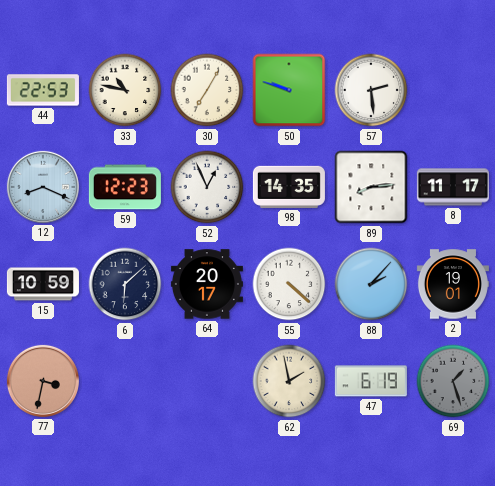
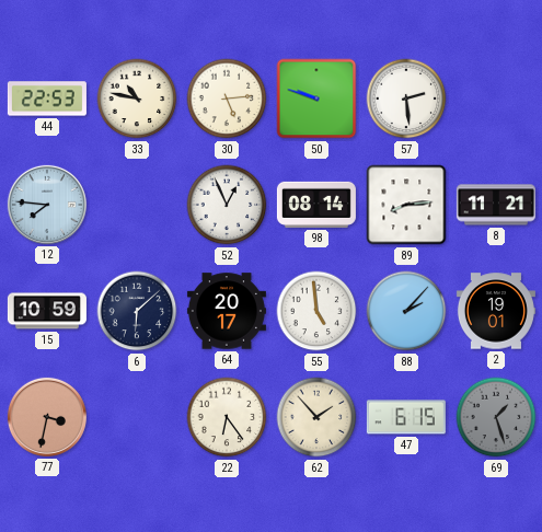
30: 7:05 -> 5:14
12: 8:19 -> 7:46
59: 12:23 -> none
98: 14:35 -> 08:14
8: 11:17 -> 11:21
55: 4:22 -> 4:59
22: none -> 6:24
62: 1:58 -> 1:53
47: 6:19 -> 6:15
